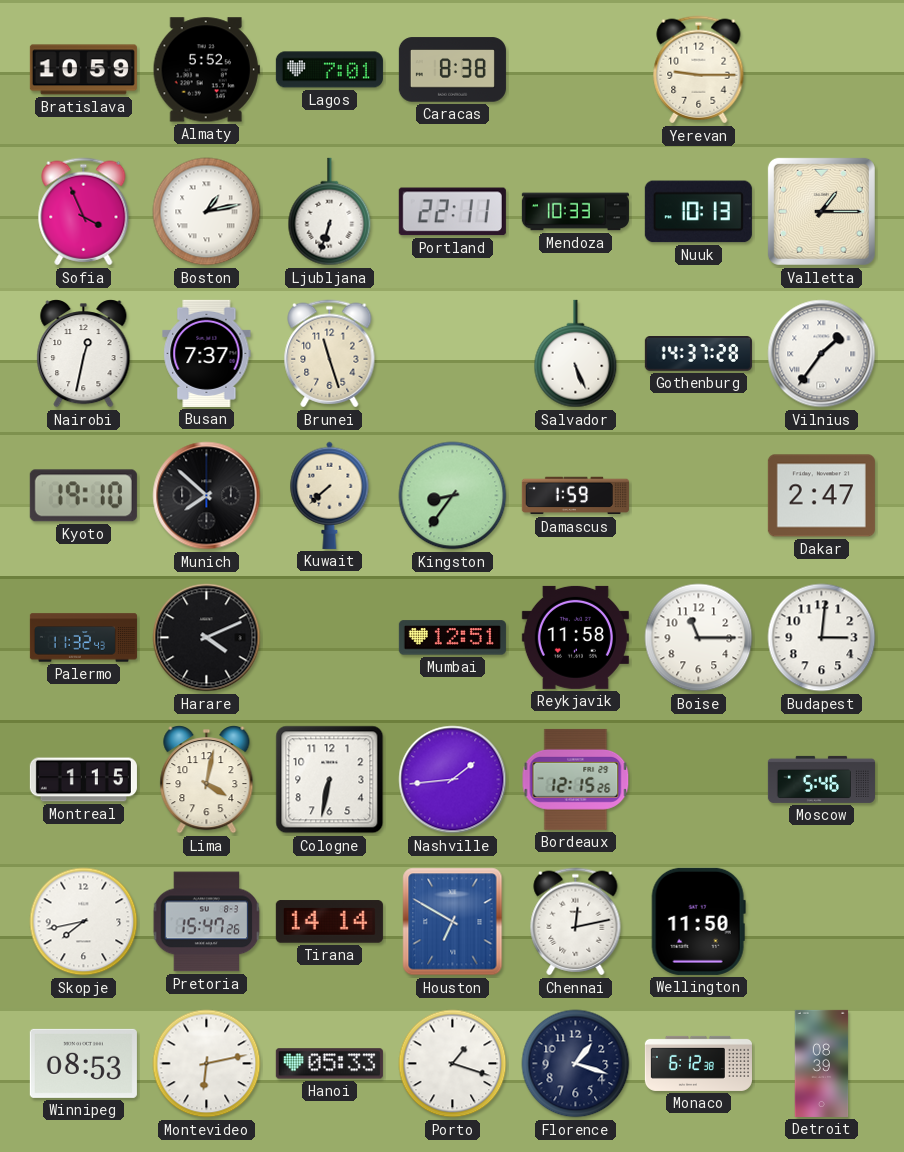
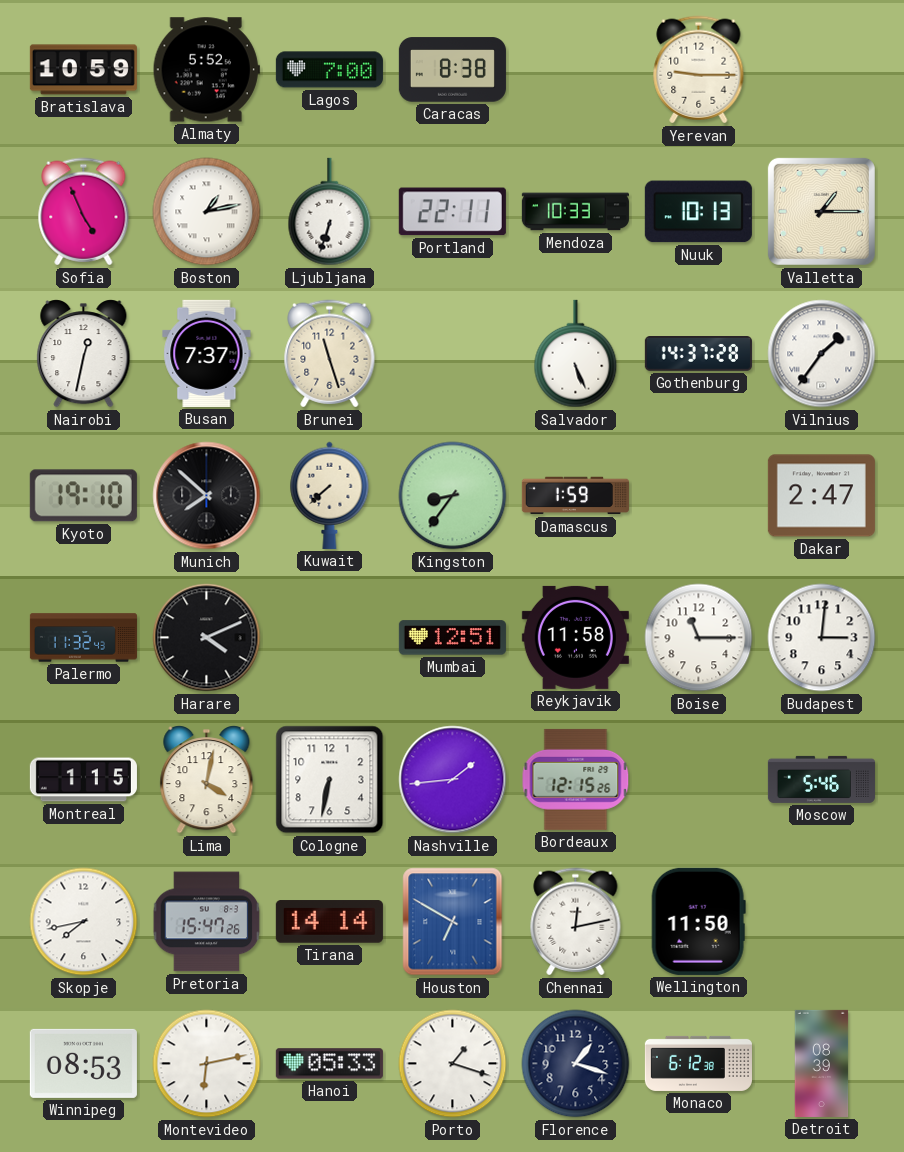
Lagos: 7:01 -> 7:00
Sofia: 3:56 -> 4:56
